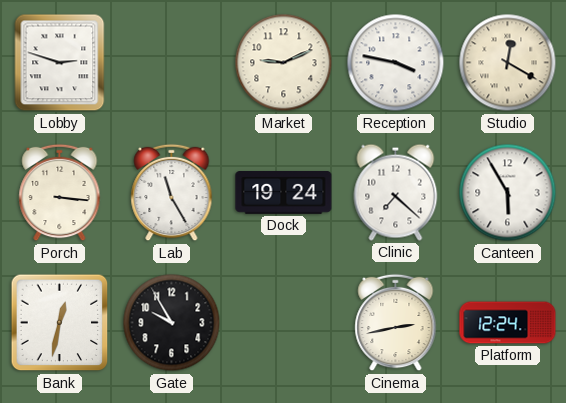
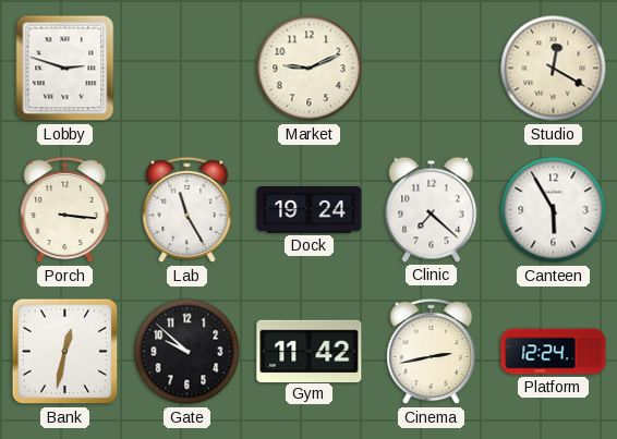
Reception: 3:47 -> none
Gate: 9:55 -> 9:52
Gym: none -> 11:42
